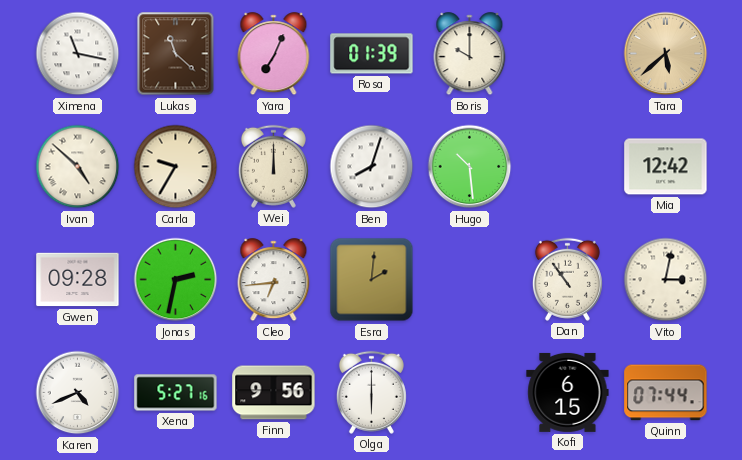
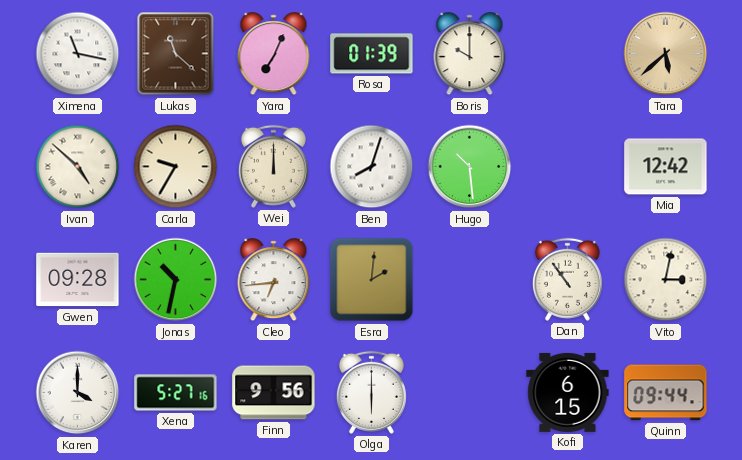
Jonas: 2:32 -> 10:32
Karen: 4:41 -> 4:00
Quinn: 07:44 -> 09:44
